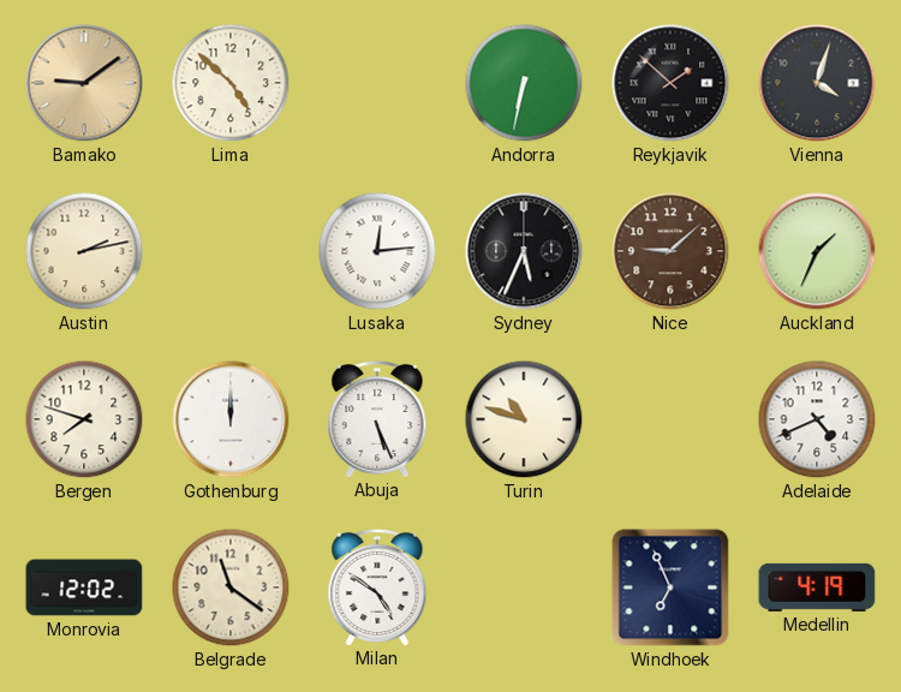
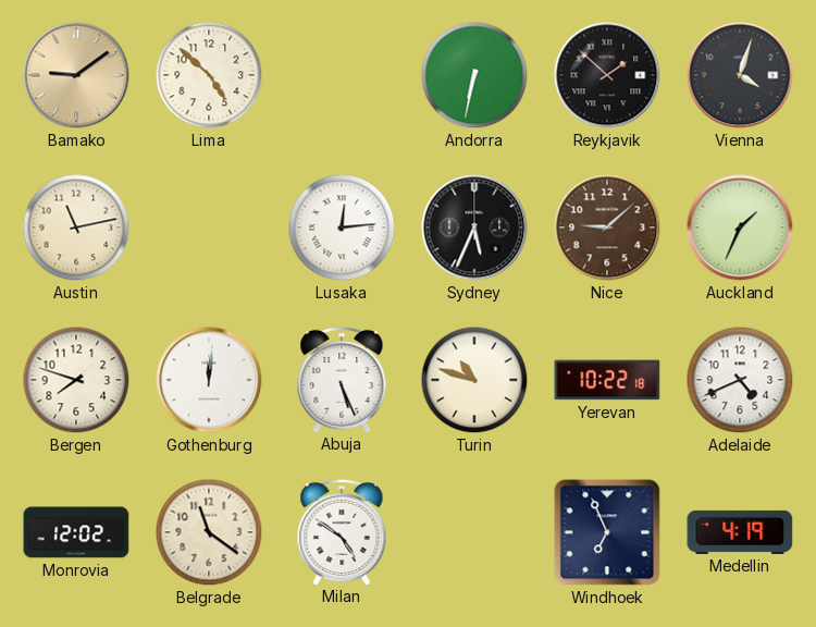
Austin: 2:13 -> 11:13
Gothenburg: 12:00 -> 12:01
Yerevan: none -> 10:22
